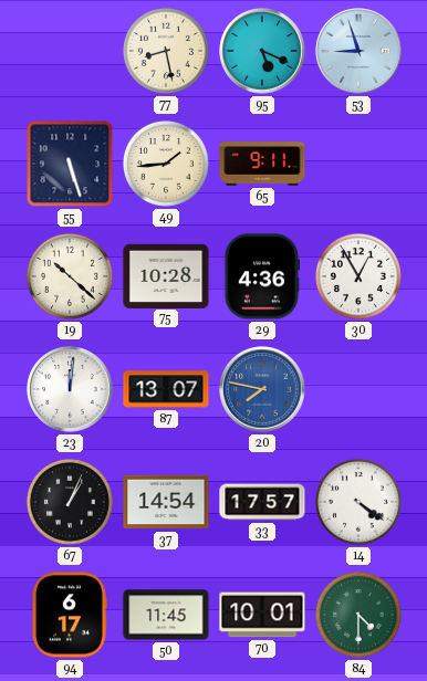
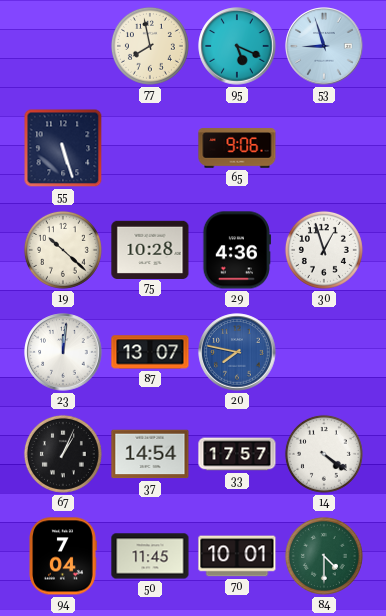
77: 8:28 -> 7:58
49: 1:44 -> none
65: 9:11 -> 9:06
30: 12:55 -> 12:57
94: 6:17 -> 7:04
